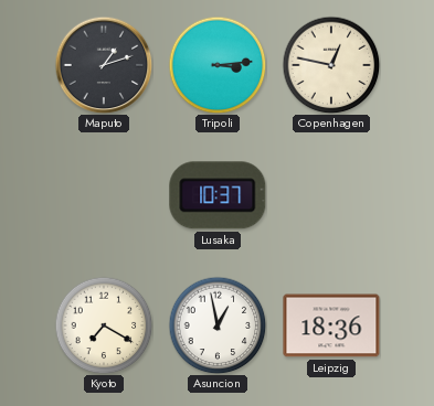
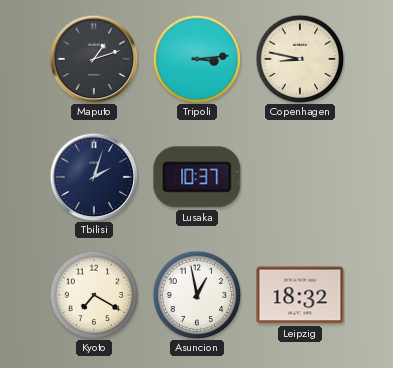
Copenhagen: 12:47 -> 8:47
Tbilisi: none -> 2:03
Leipzig: 18:36 -> 18:32
